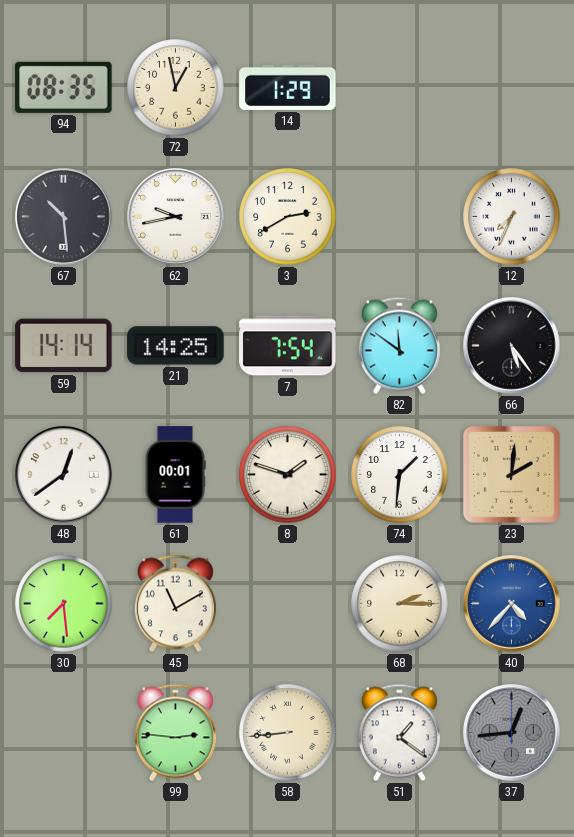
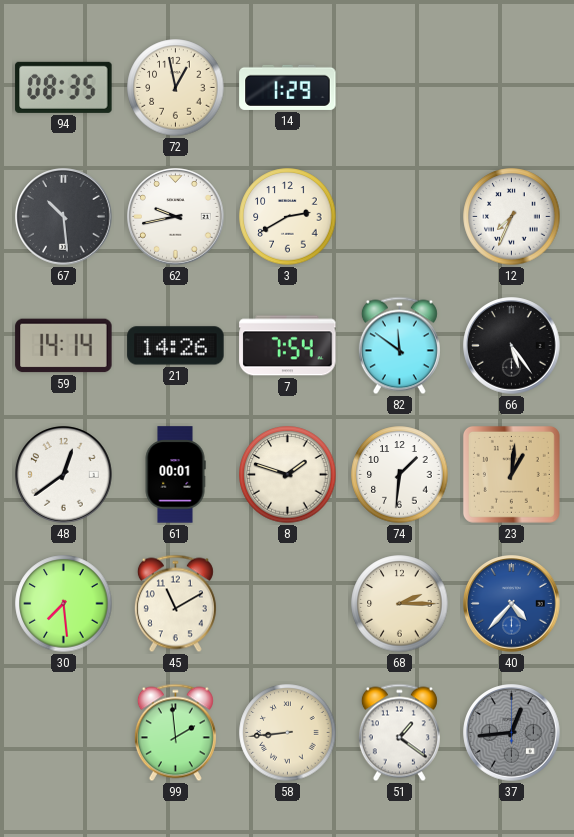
21: 14:25 -> 14:26
23: 2:01 -> 1:01
99: 2:46 -> 1:59
